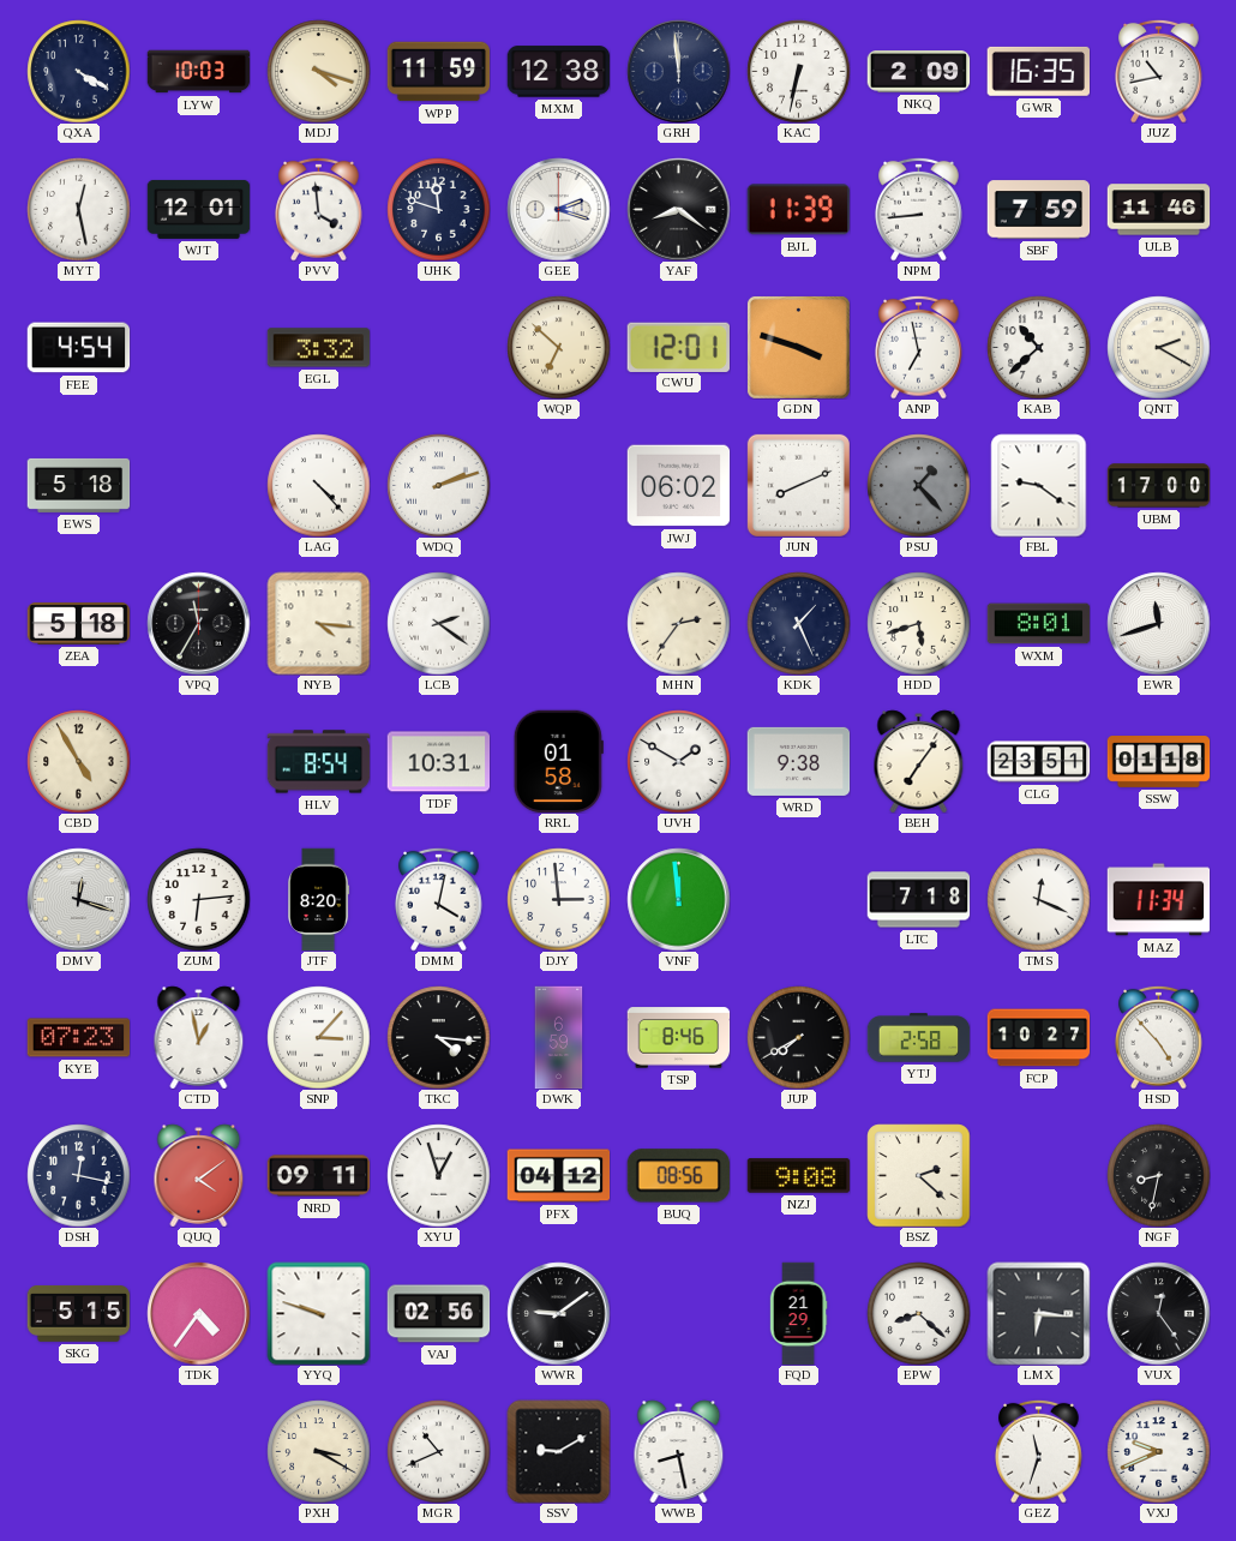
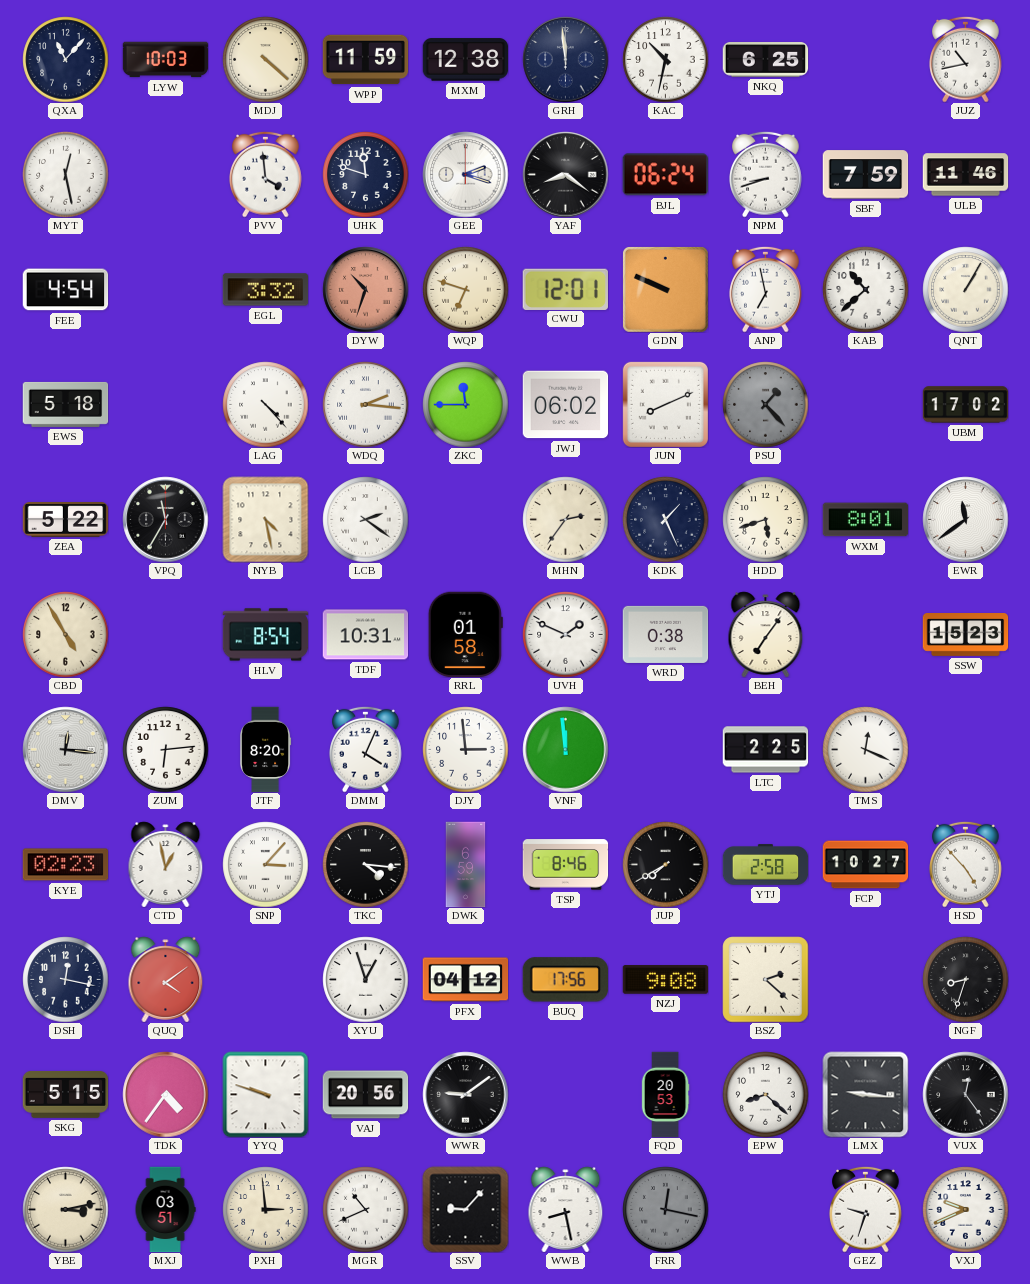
QXA: 4:20 -> 11:07
MDJ: 4:18 -> 4:22
KAC: 6:32 -> 10:32
NKQ: 2:09 -> 6:25
GWR: 16:35 -> none
WJT: 12:01 -> none
BJL: 11:39 -> 06:24
NPM: 8:44 -> 8:42
DYW: none -> 10:33
WQP: 6:52 -> 6:48
GDN: 3:48 -> 9:49
QNT: 2:20 -> 1:05
WDQ: 2:12 -> 2:16
ZKC: none -> 11:45
FBL: 9:21 -> none
UBM: 17:00 -> 17:02
ZEA: 5:18 -> 5:22
NYB: 4:16 -> 4:28
EWR: 11:42 -> 11:39
UVH: 1:50 -> 1:49
WRD: 9:38 -> 0:38
CLG: 23:51 -> none
SSW: 01:18 -> 15:23
DMV: 12:18 -> 12:16
DMM: 4:02 -> 4:04
LTC: 7:18 -> 2:25
MAZ: 11:34 -> none
KYE: 07:23 -> 02:23
NRD: 09:11 -> none
BUQ: 08:56 -> 17:56
NGF: 8:32 -> 8:33
VAJ: 02:56 -> 20:56
FQD: 21:29 -> 20:53
LMX: 6:16 -> 9:16
YBE: none -> 3:13
MXJ: none -> 03:51
PXH: 3:20 -> 2:59
SSV: 9:10 -> 9:07
FRR: none -> 12:17
GEZ: 11:33 -> 9:33
